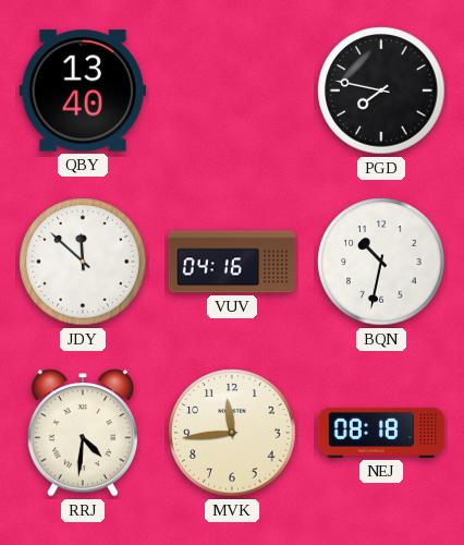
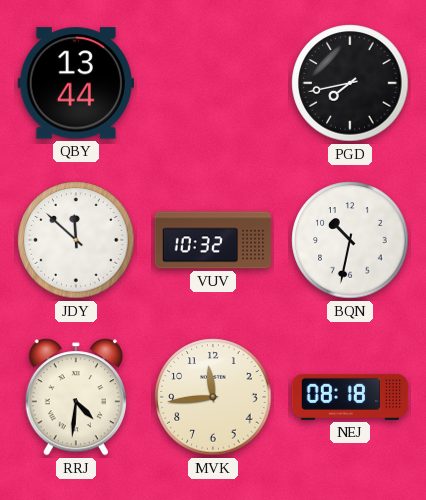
QBY: 13:40 -> 13:44
PGD: 7:47 -> 7:43
VUV: 04:16 -> 10:32
